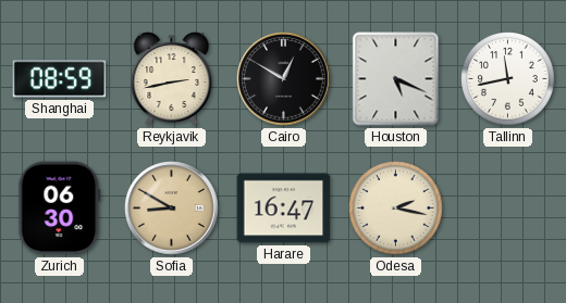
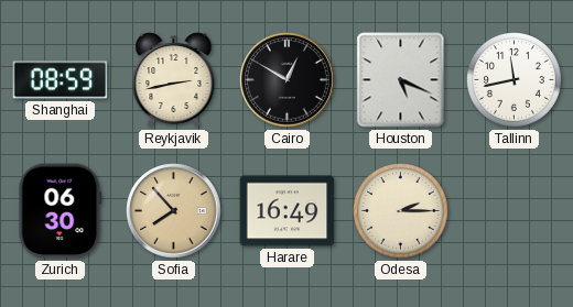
Sofia: 8:50 -> 7:53
Harare: 16:47 -> 16:49
Odesa: 2:17 -> 2:15
